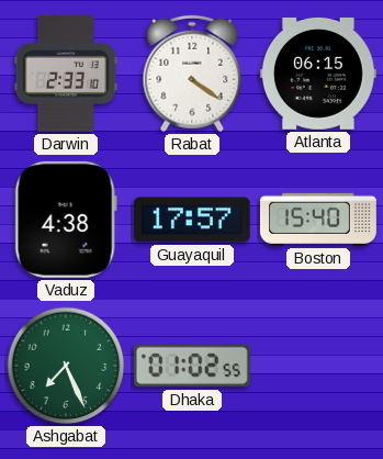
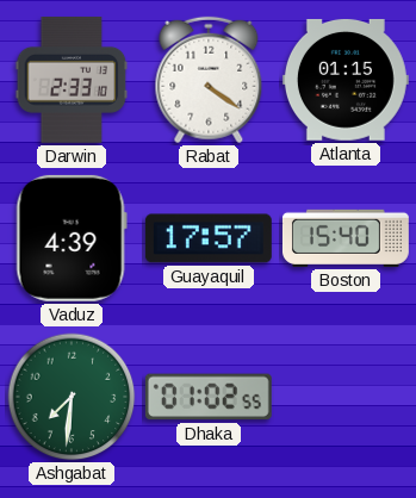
Atlanta: 06:15 -> 01:15
Vaduz: 4:38 -> 4:39
Ashgabat: 7:26 -> 7:31
